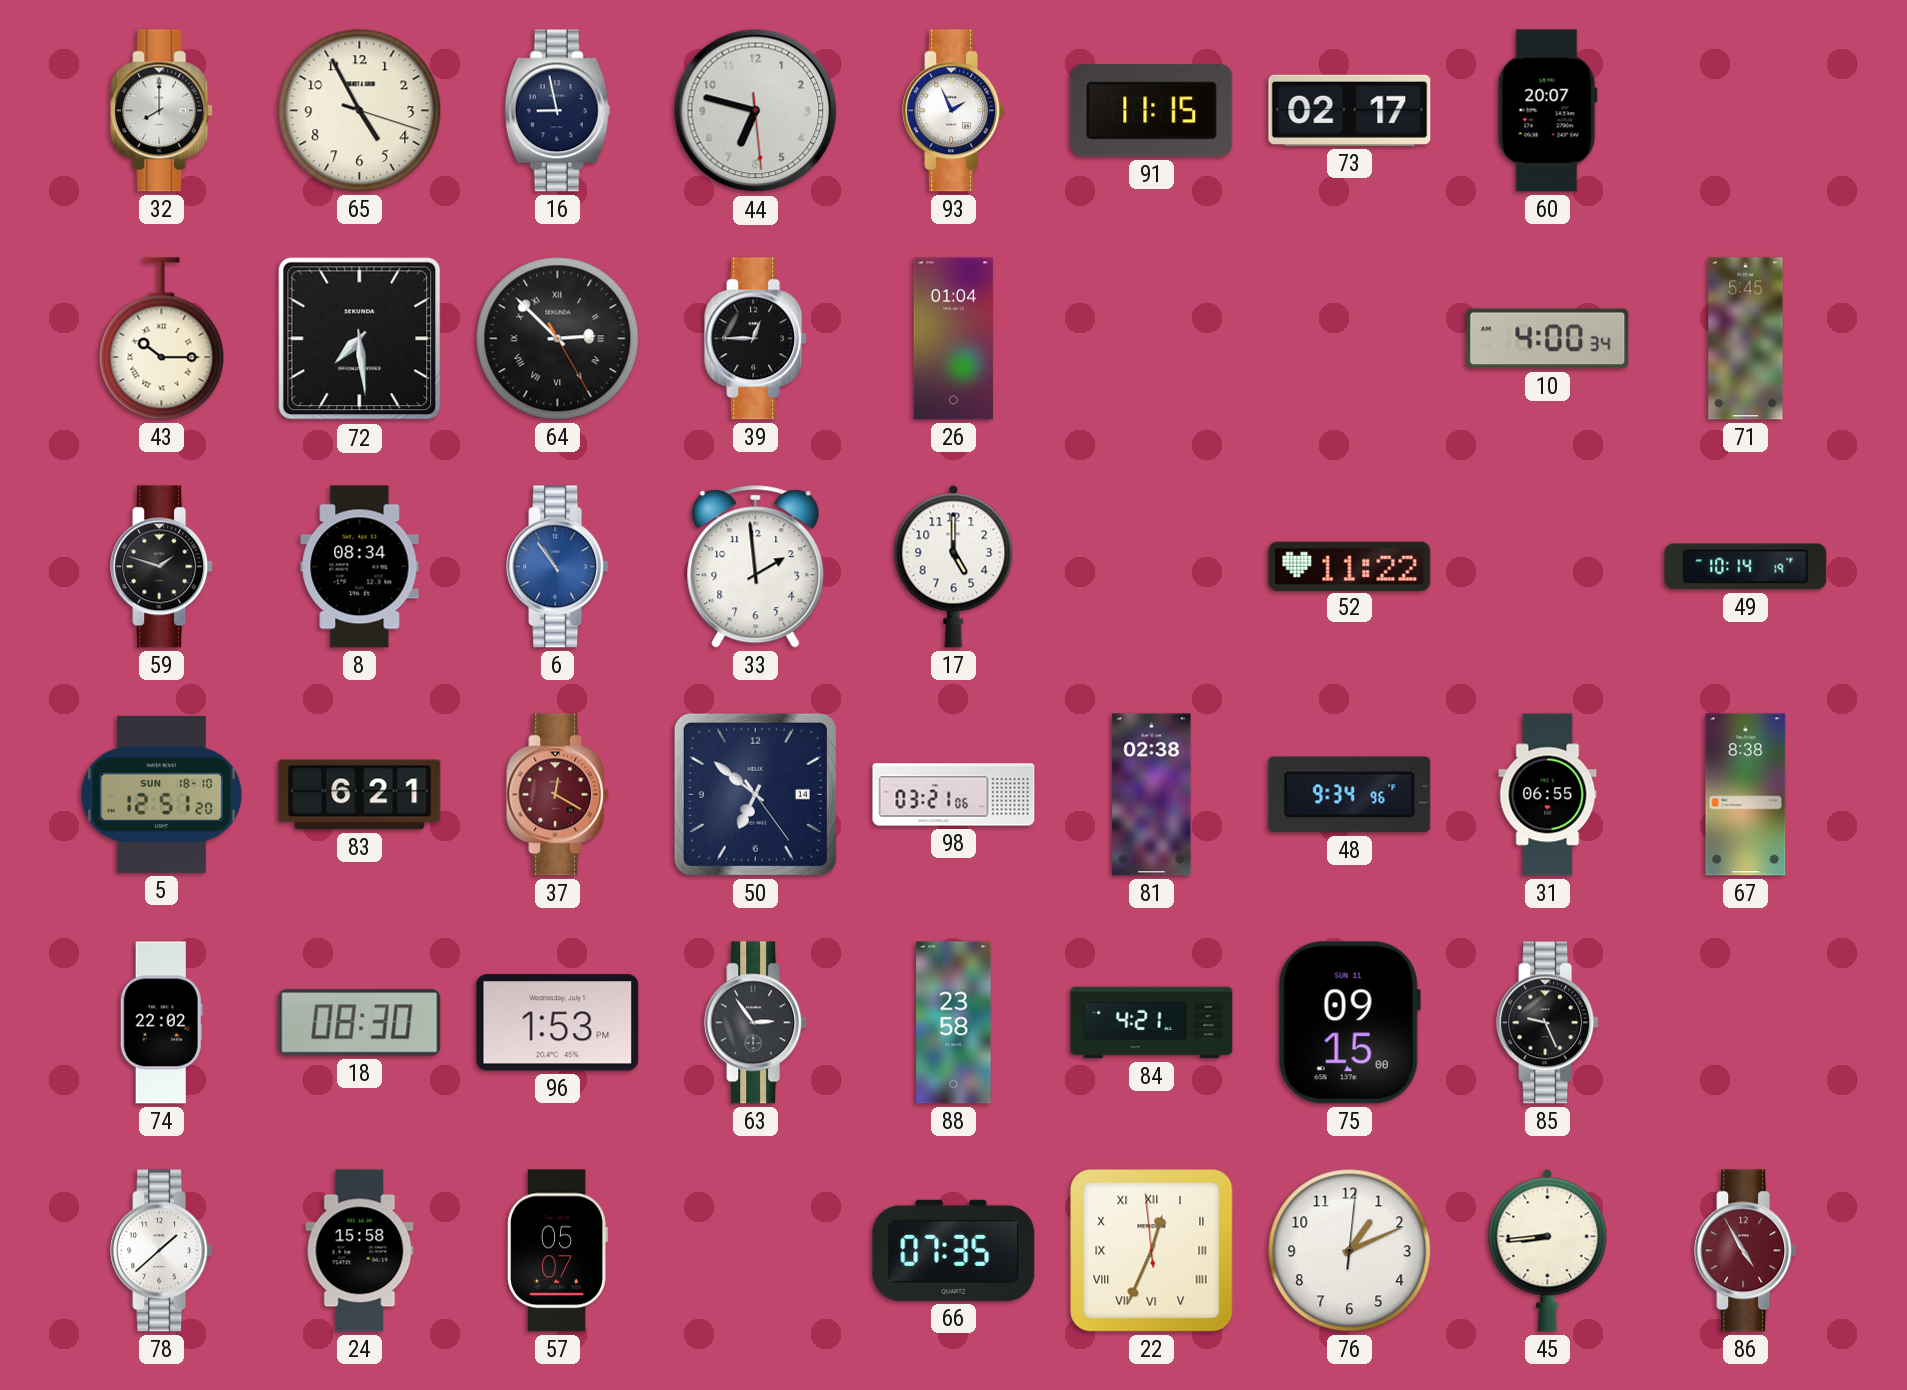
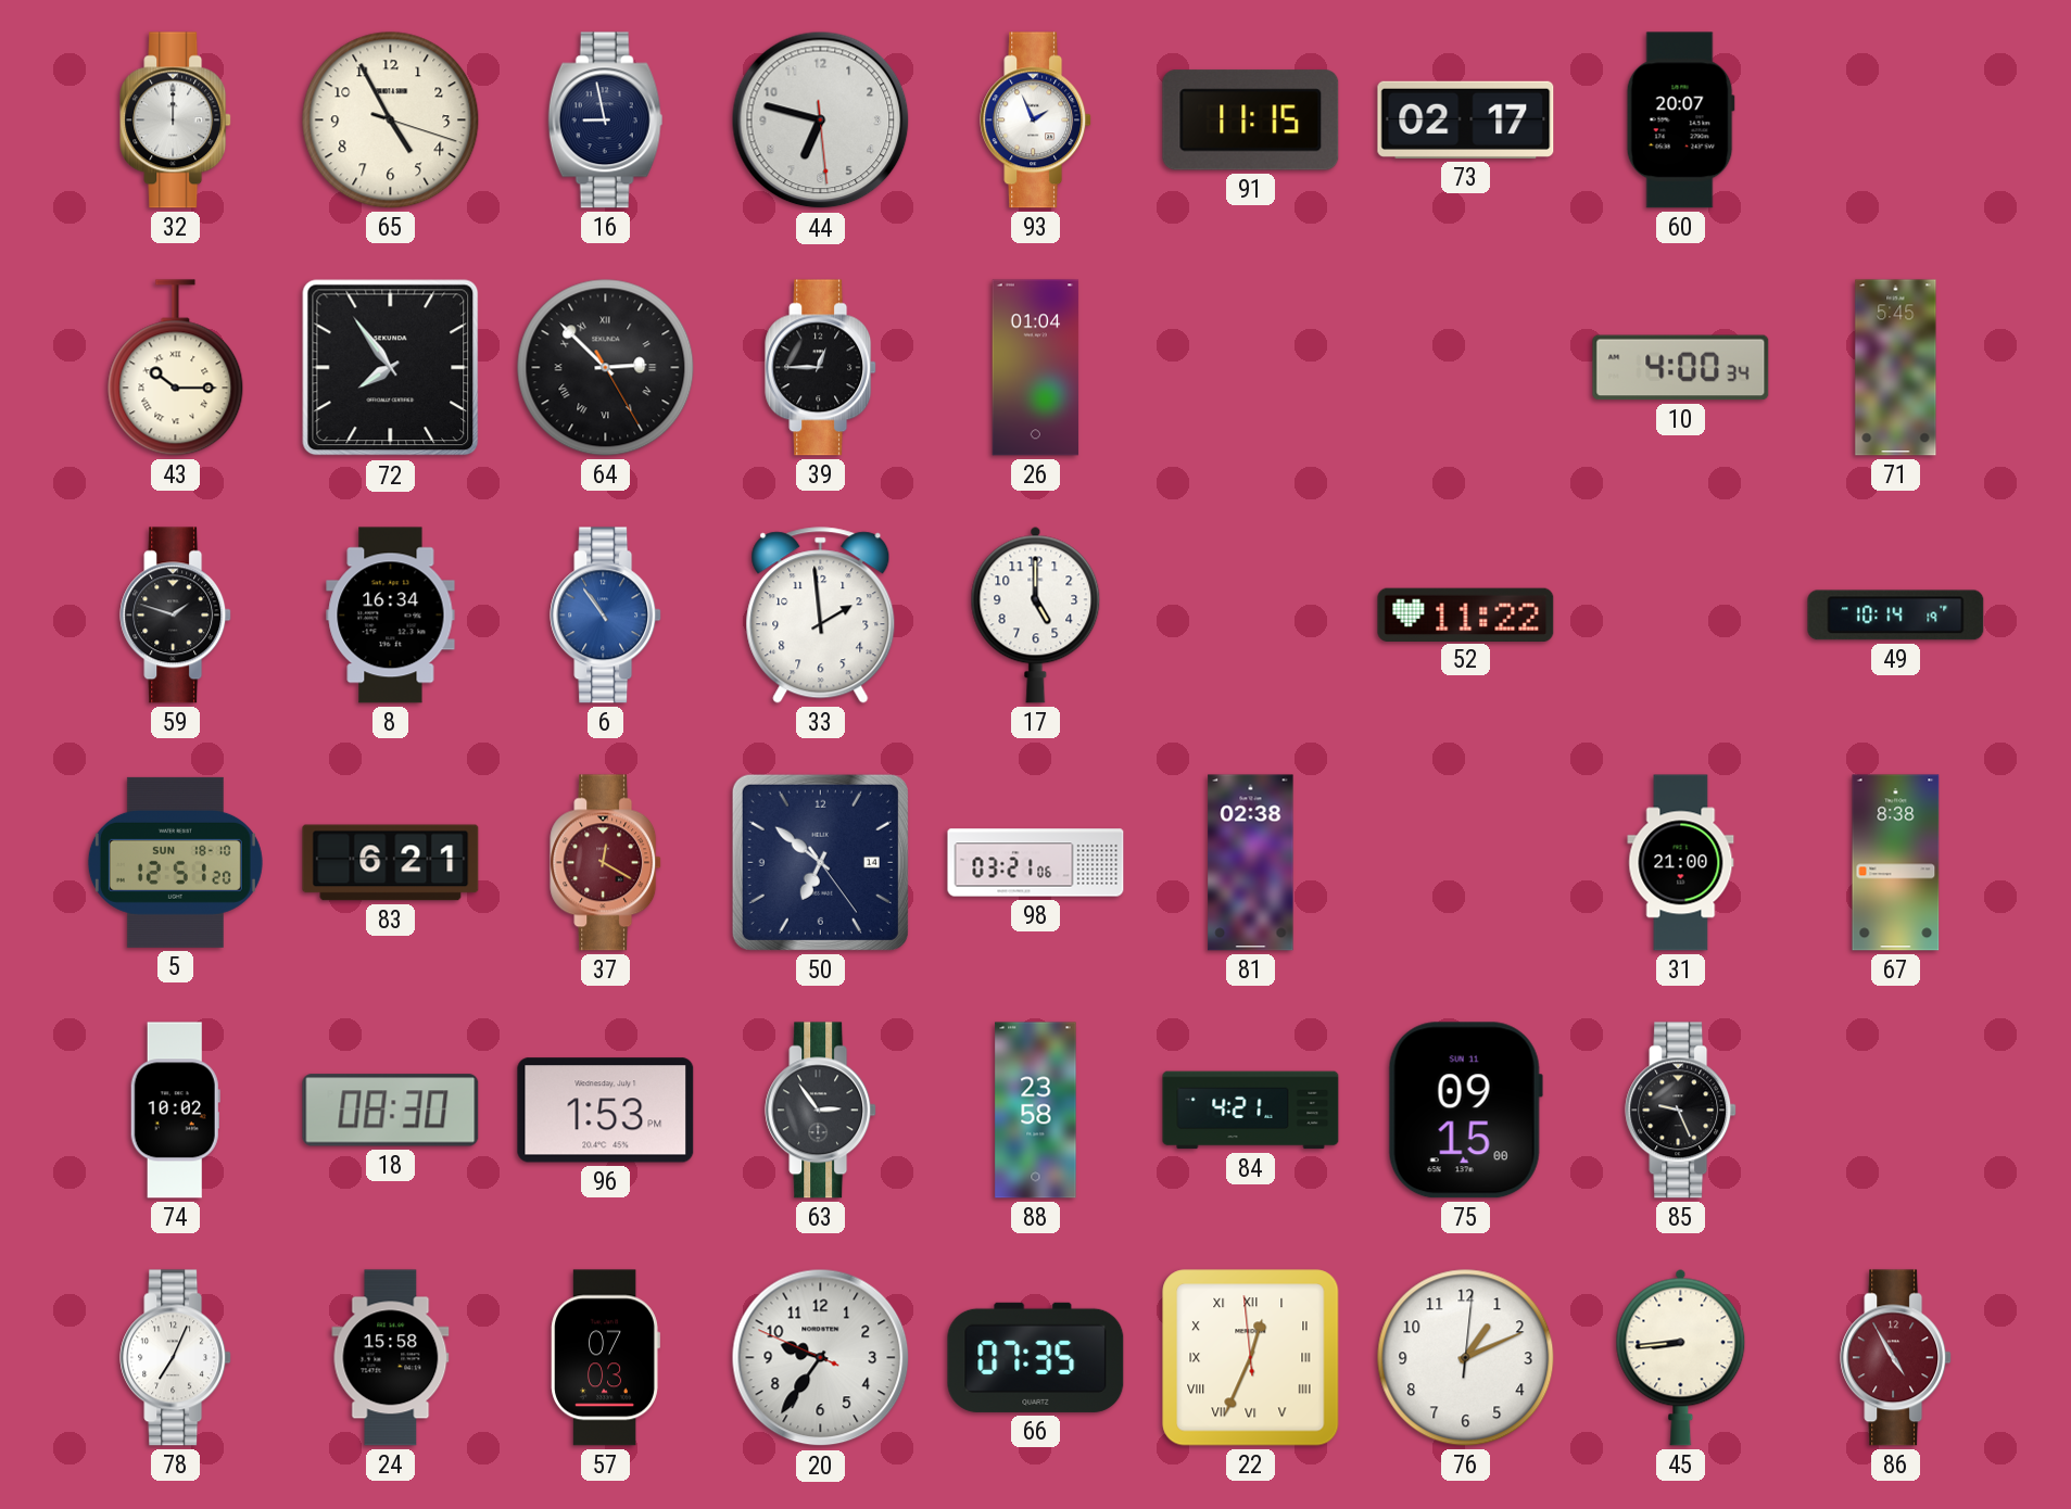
32: 8:00 -> 12:00
72: 7:29 -> 7:54
8: 08:34 -> 16:34
48: 9:34 -> none
31: 06:55 -> 21:00
74: 22:02 -> 10:02
78: 1:38 -> 7:04
57: 05:07 -> 07:03
20: none -> 9:35
